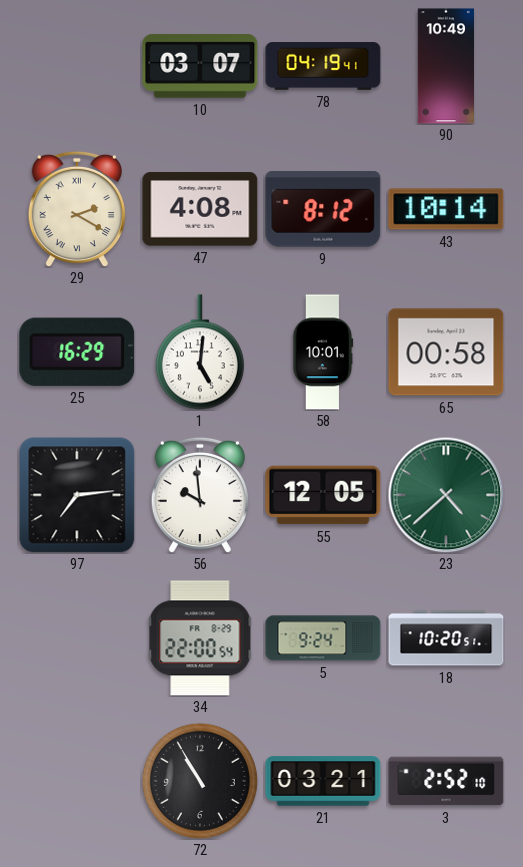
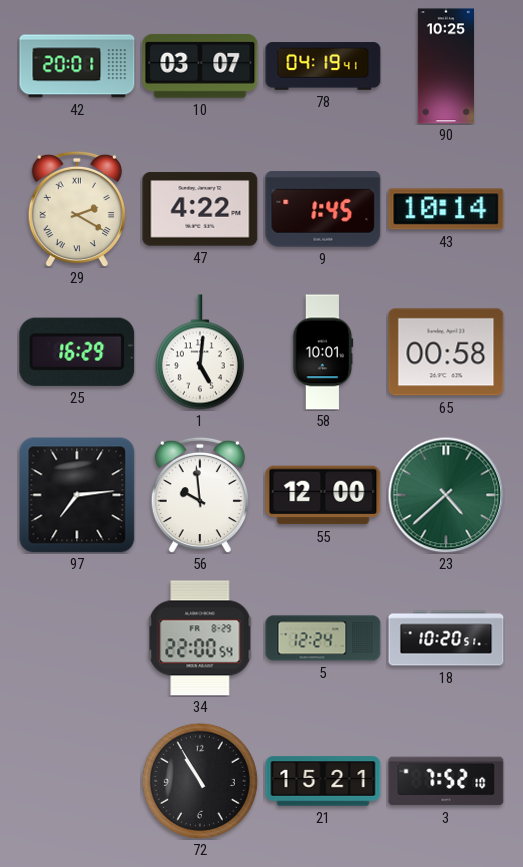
42: none -> 20:01
90: 10:49 -> 10:25
47: 4:08 -> 4:22
9: 8:12 -> 1:45
55: 12:05 -> 12:00
5: 9:24 -> 12:24
21: 03:21 -> 15:21
3: 2:52 -> 7:52
